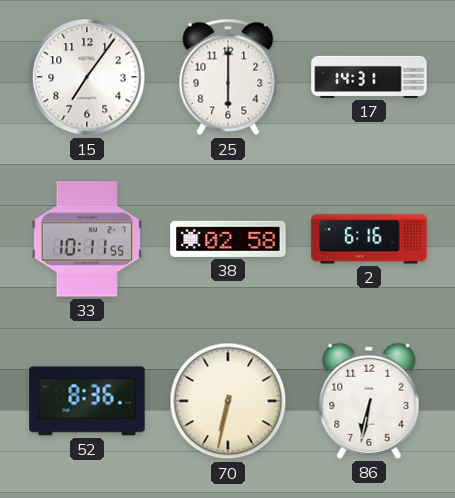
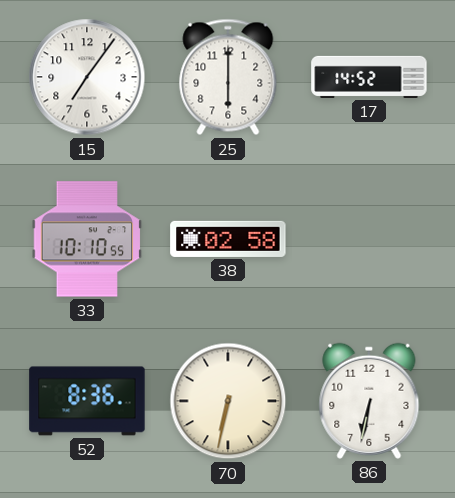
17: 14:31 -> 14:52
33: 10:11 -> 10:10
2: 6:16 -> none
